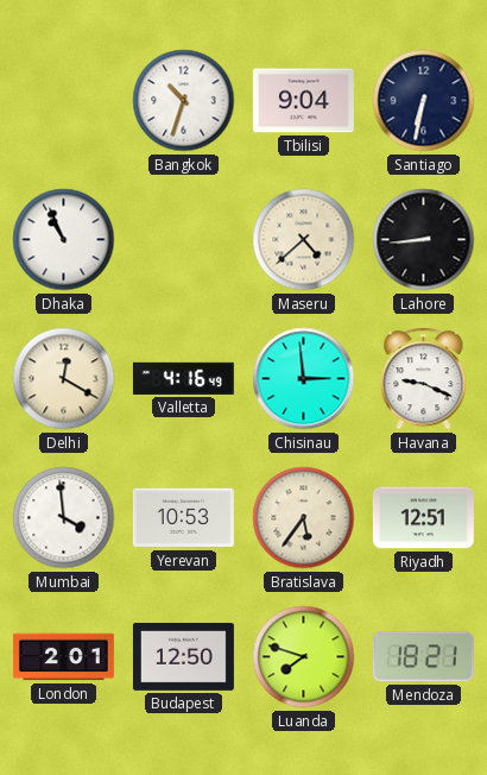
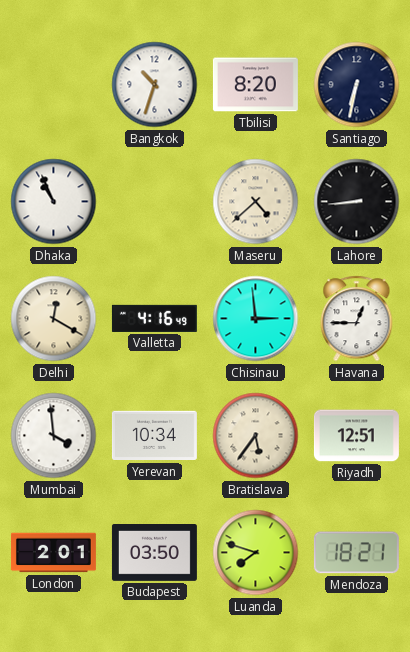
Tbilisi: 9:04 -> 8:20
Havana: 9:19 -> 12:45
Yerevan: 10:53 -> 10:34
Budapest: 12:50 -> 03:50
